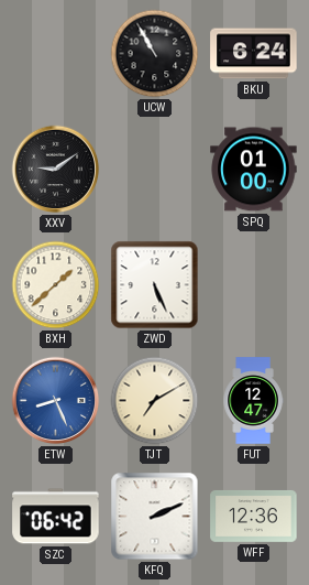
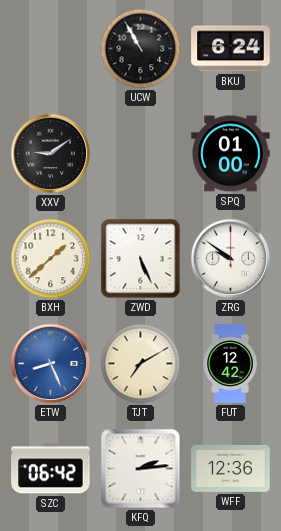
ZRG: none -> 9:51
FUT: 12:47 -> 12:42
KFQ: 2:11 -> 2:14
